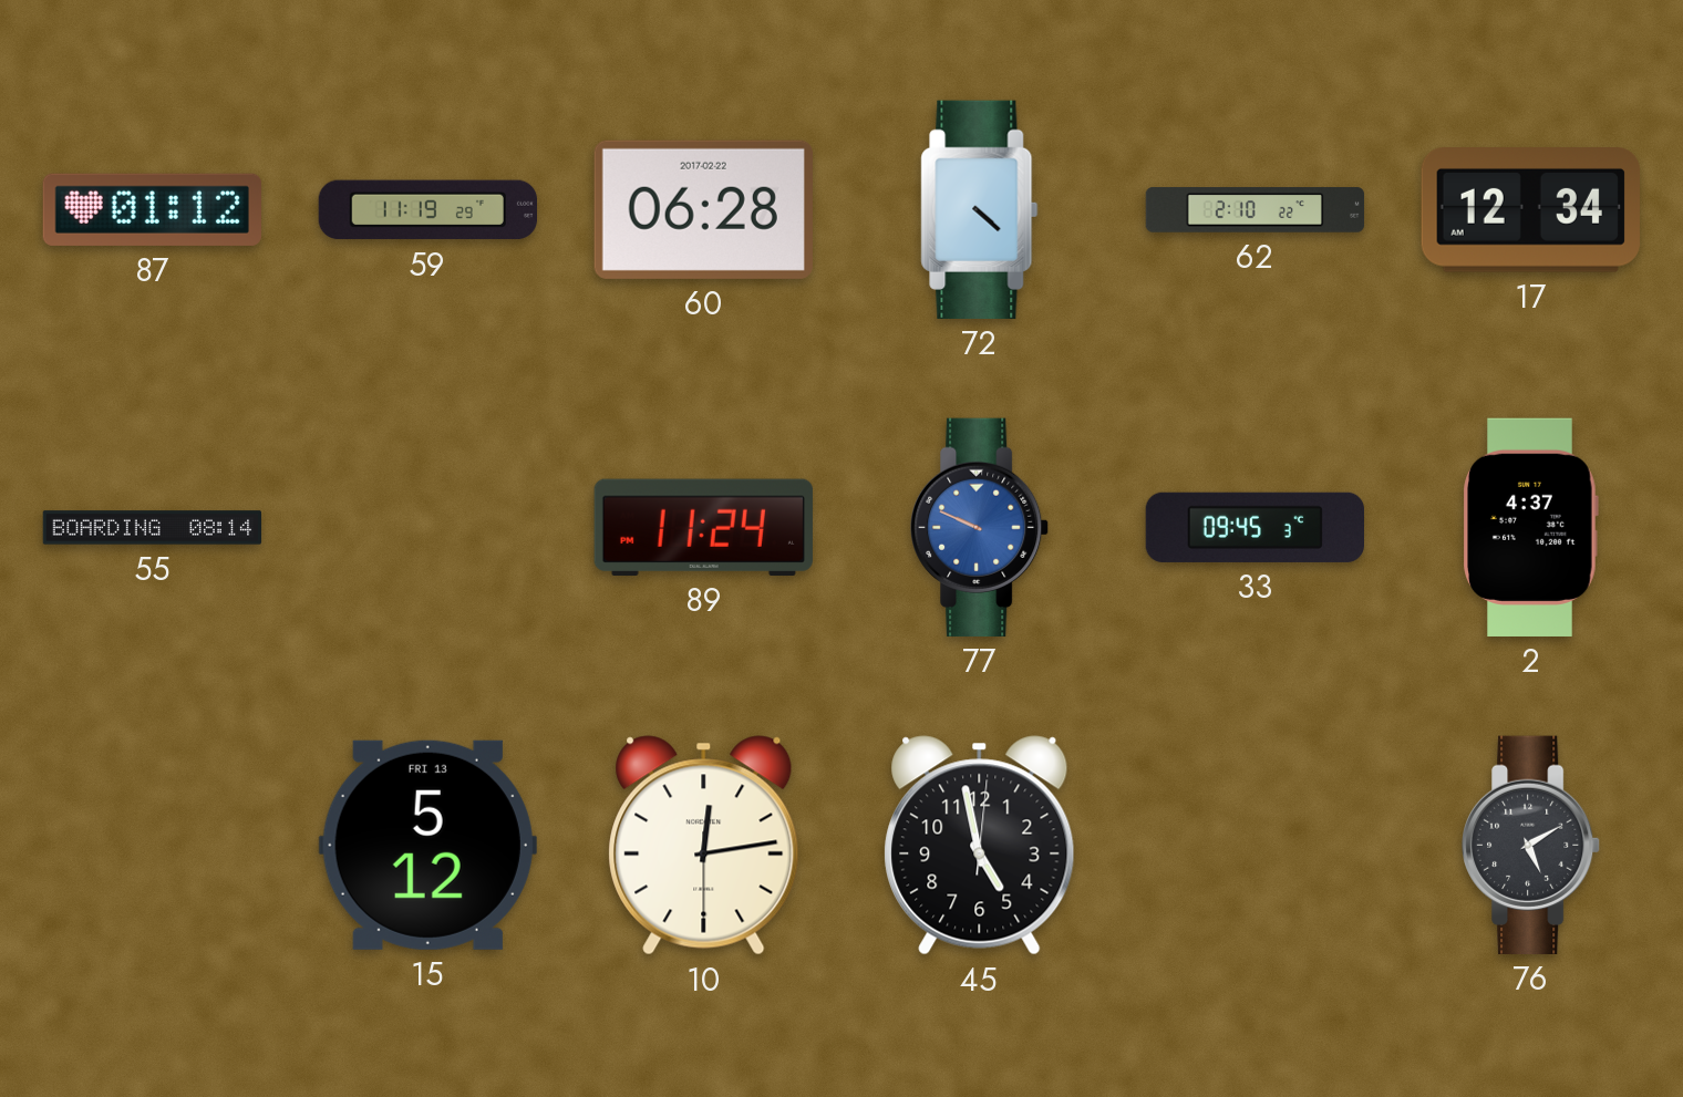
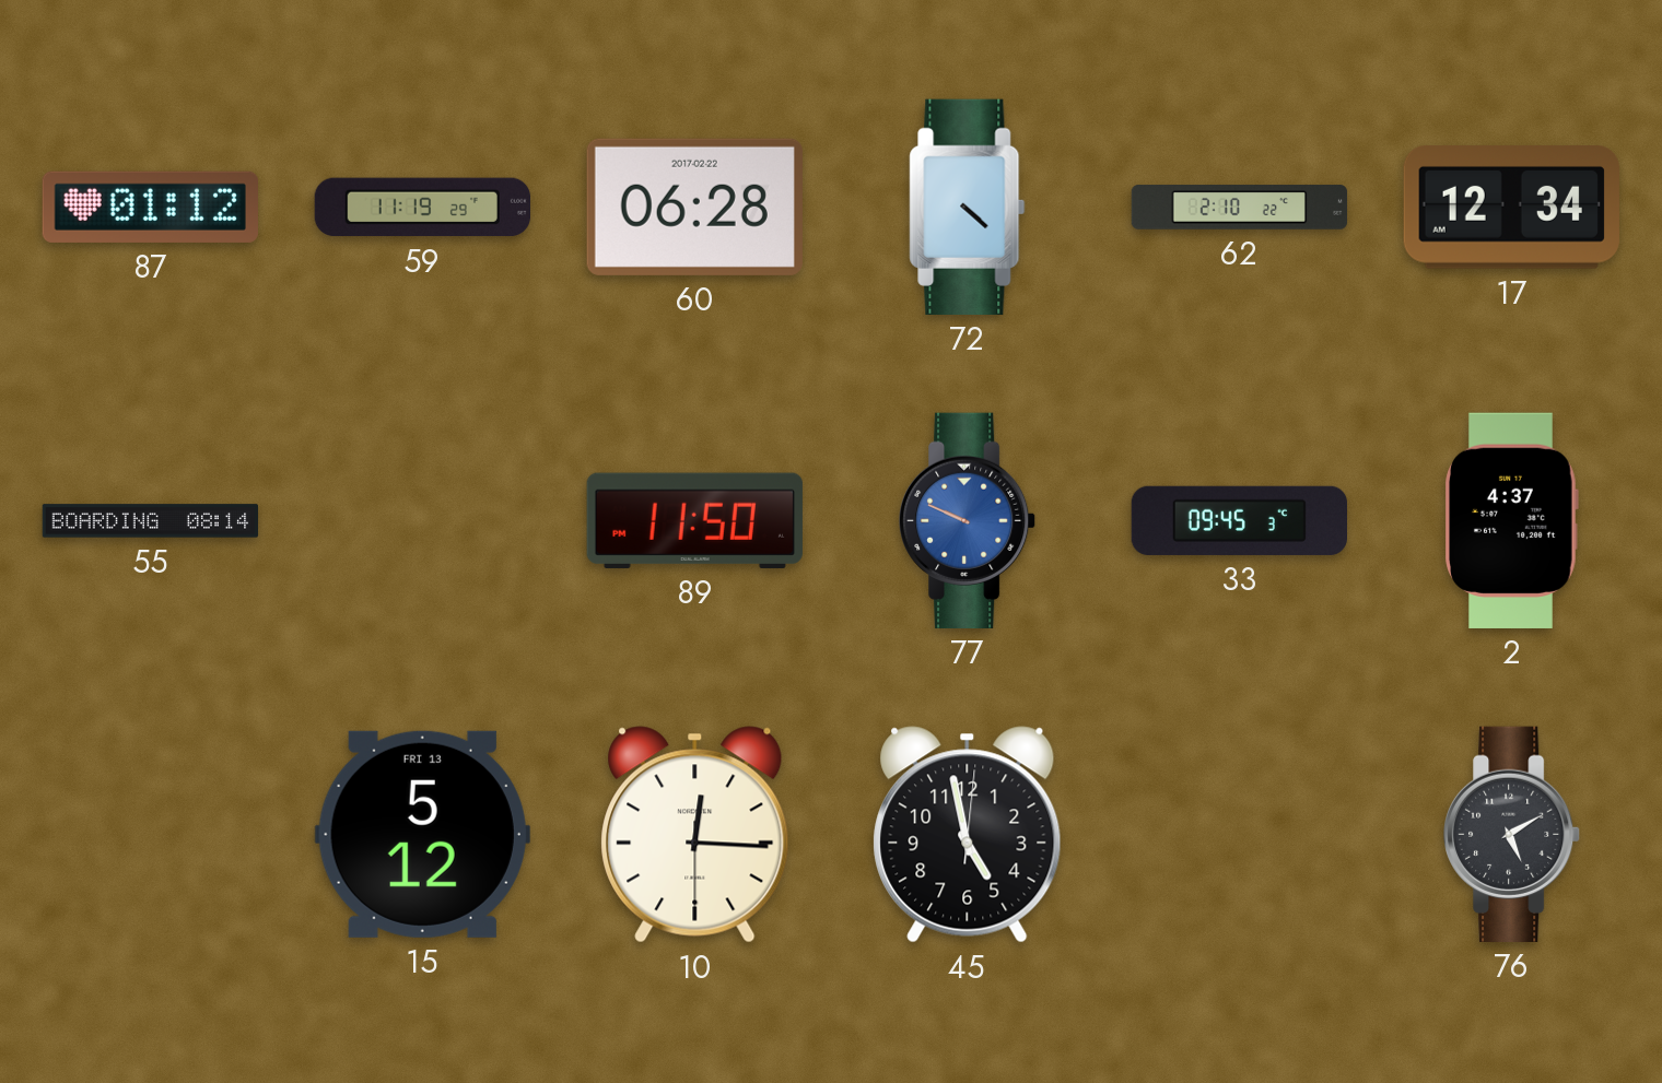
89: 11:24 -> 11:50
10: 12:13 -> 12:15
